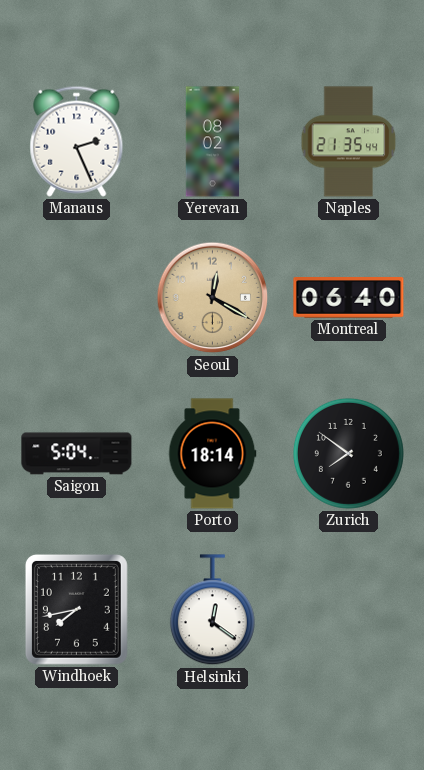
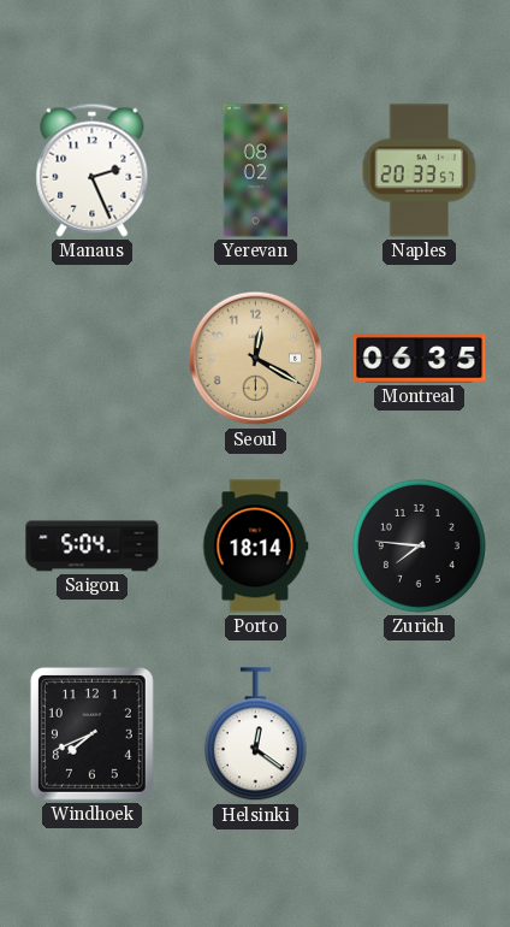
Naples: 21:35 -> 20:33
Montreal: 06:40 -> 06:35
Zurich: 7:51 -> 7:46
Windhoek: 7:43 -> 7:41
